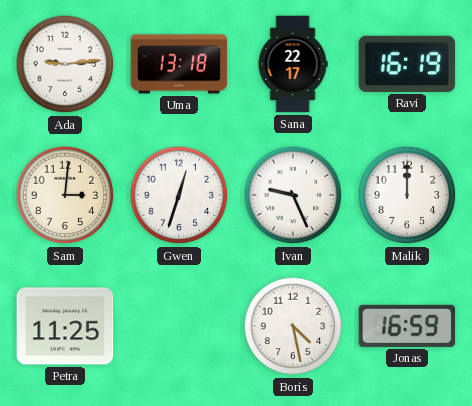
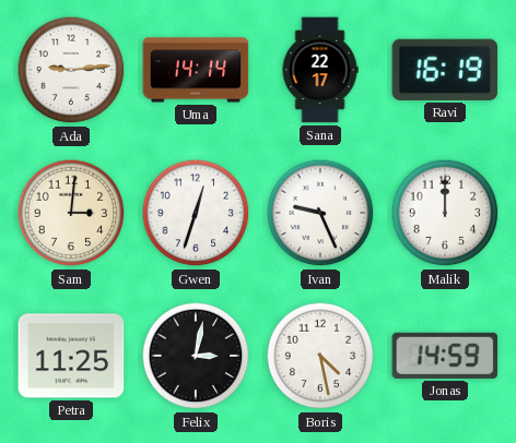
Uma: 13:18 -> 14:14
Felix: none -> 3:02
Jonas: 16:59 -> 14:59
